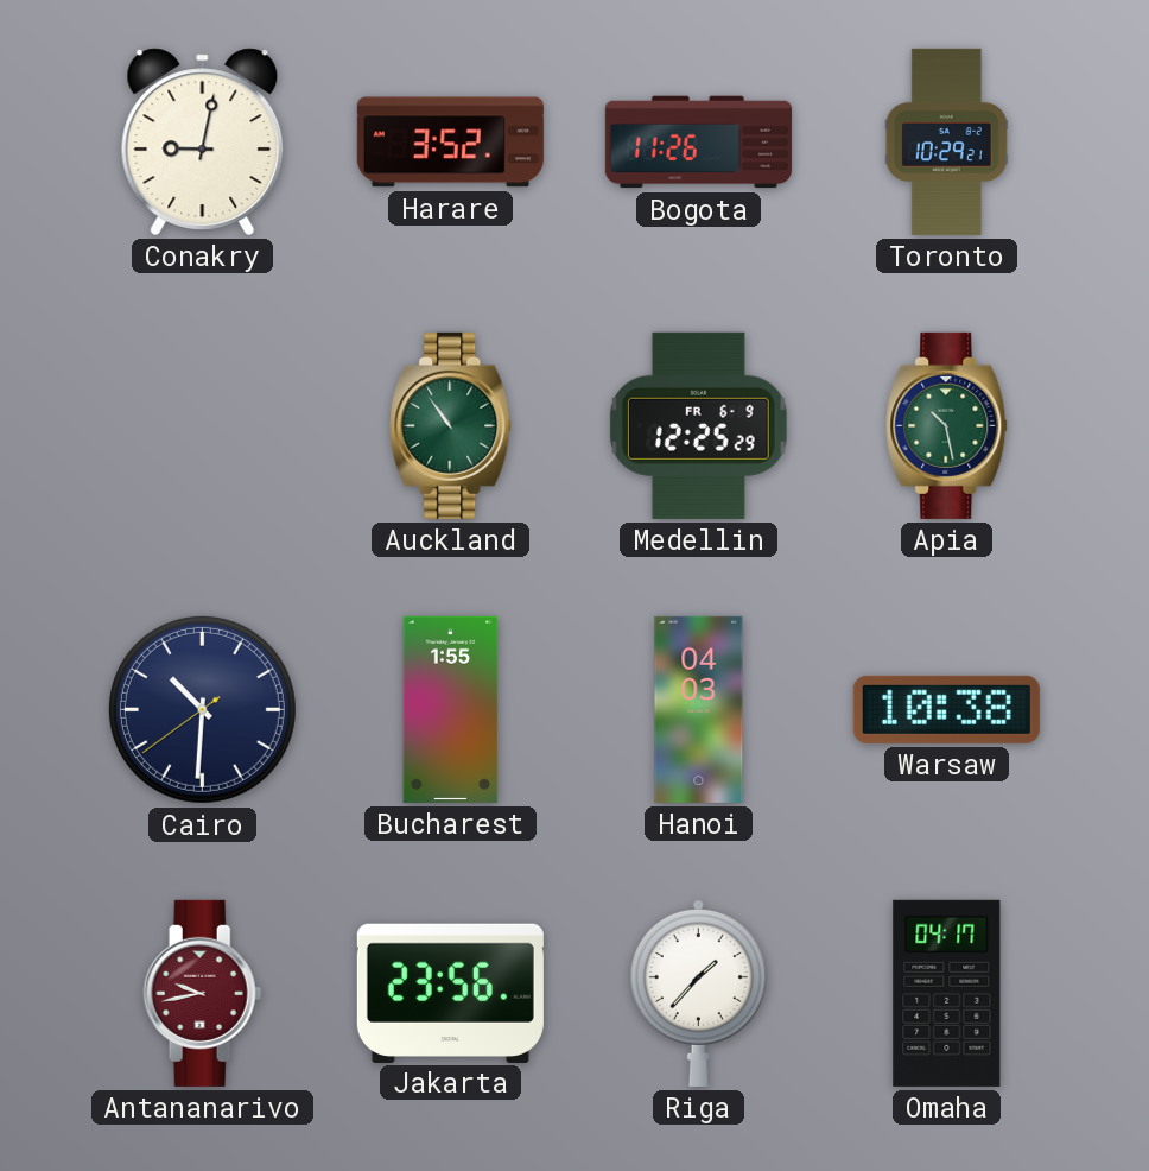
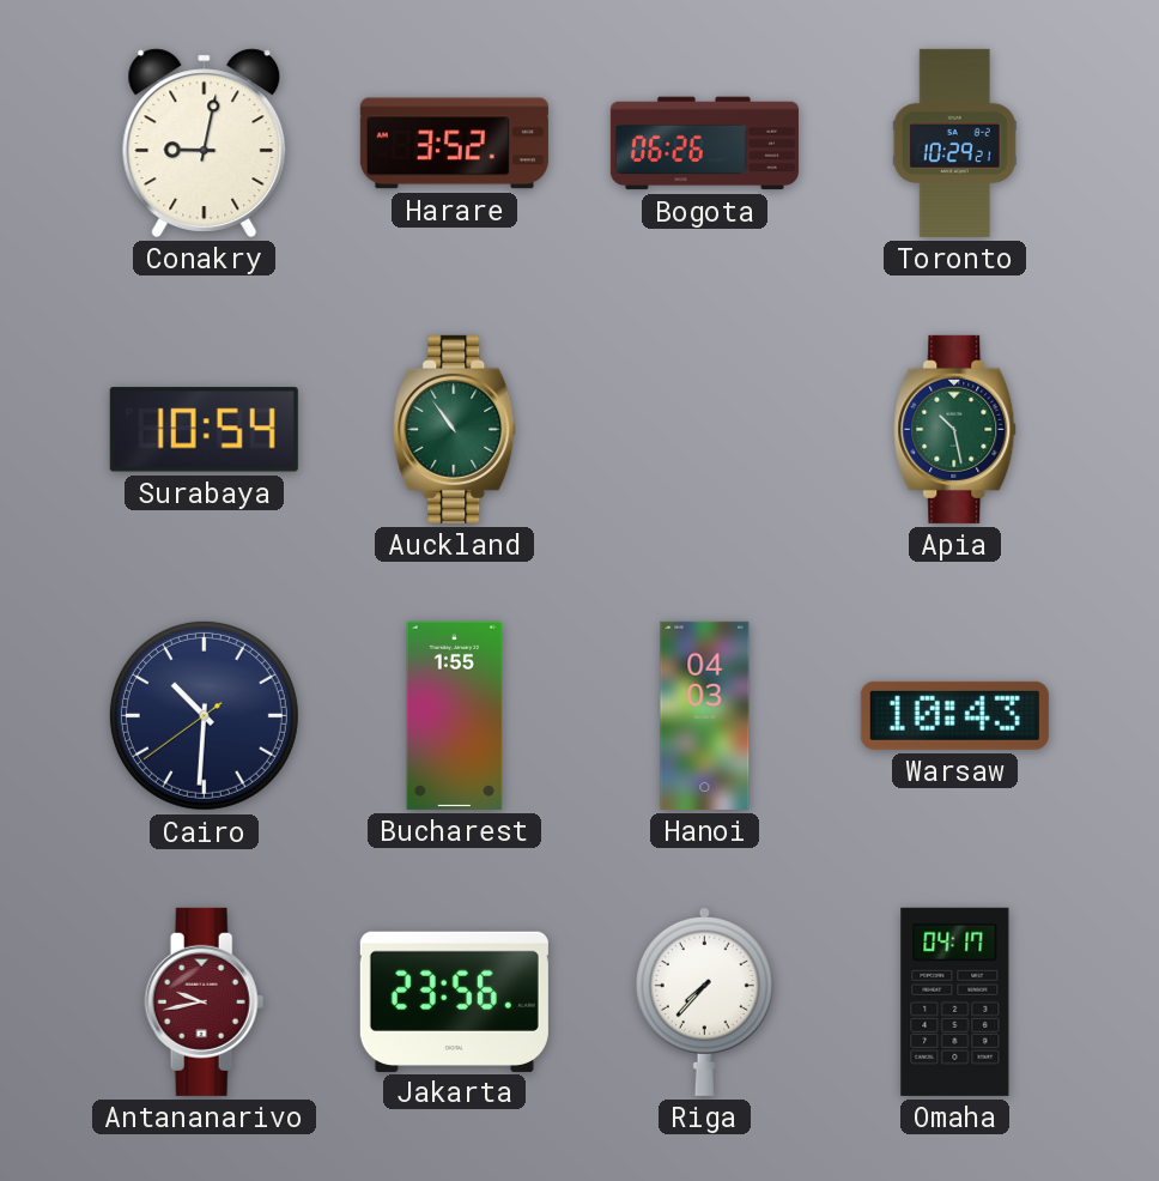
Bogota: 11:26 -> 06:26
Surabaya: none -> 10:54
Medellin: 12:25 -> none
Warsaw: 10:38 -> 10:43
Riga: 1:37 -> 7:37
